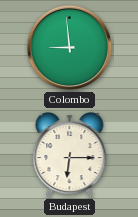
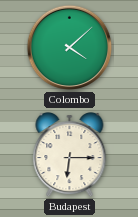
Colombo: 8:59 -> 4:08
